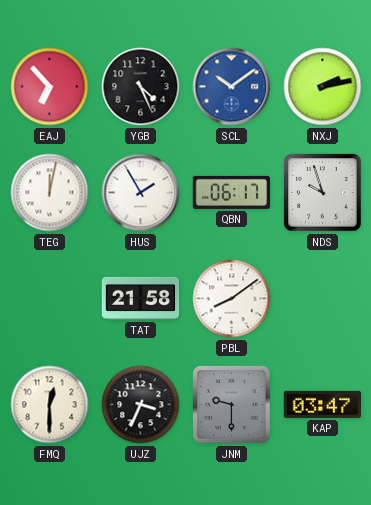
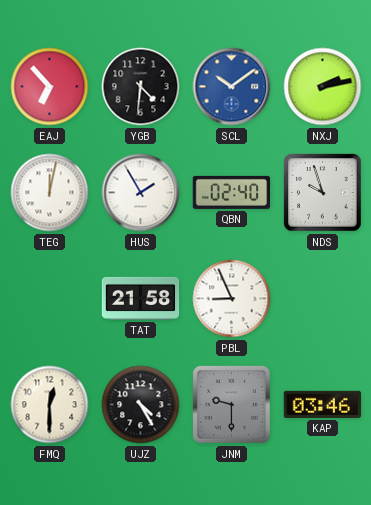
YGB: 4:26 -> 4:31
QBN: 06:17 -> 02:40
PBL: 8:09 -> 8:56
UJZ: 3:34 -> 4:25
KAP: 03:47 -> 03:46
